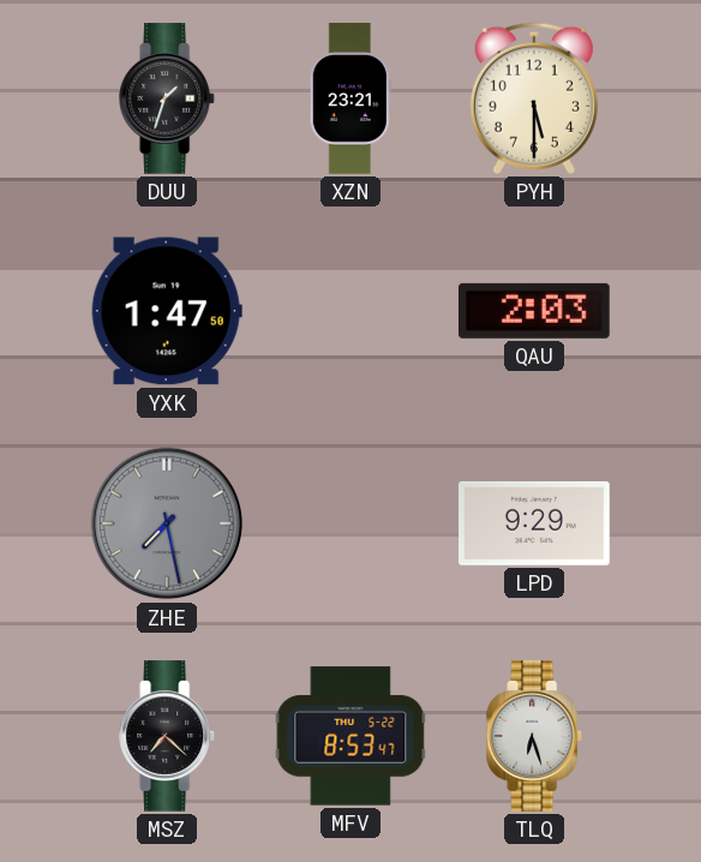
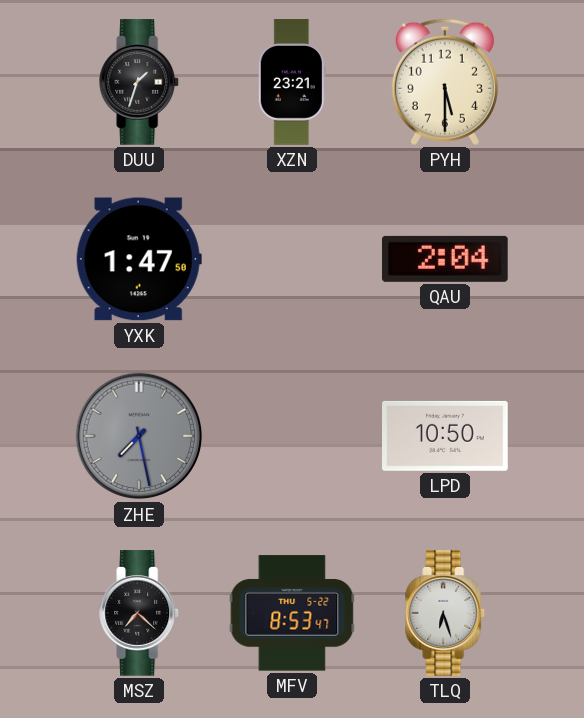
QAU: 2:03 -> 2:04
LPD: 9:29 -> 10:50
